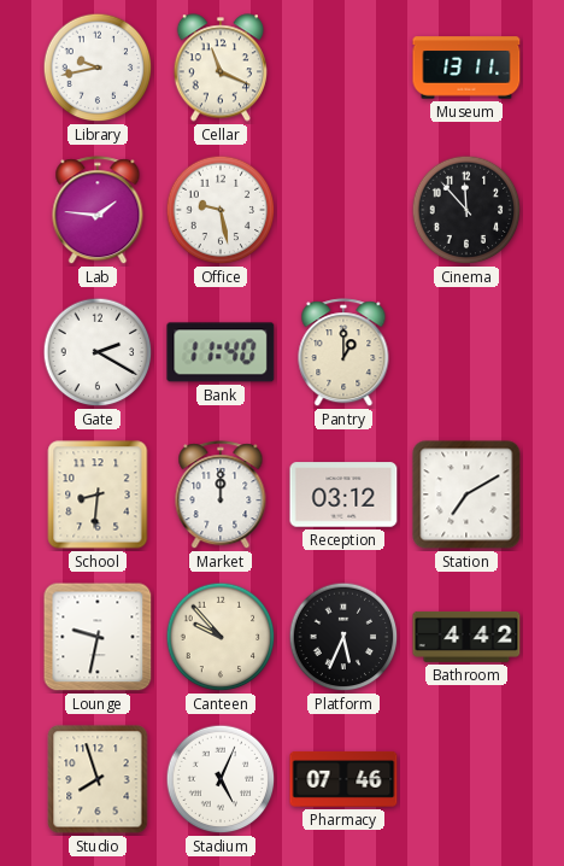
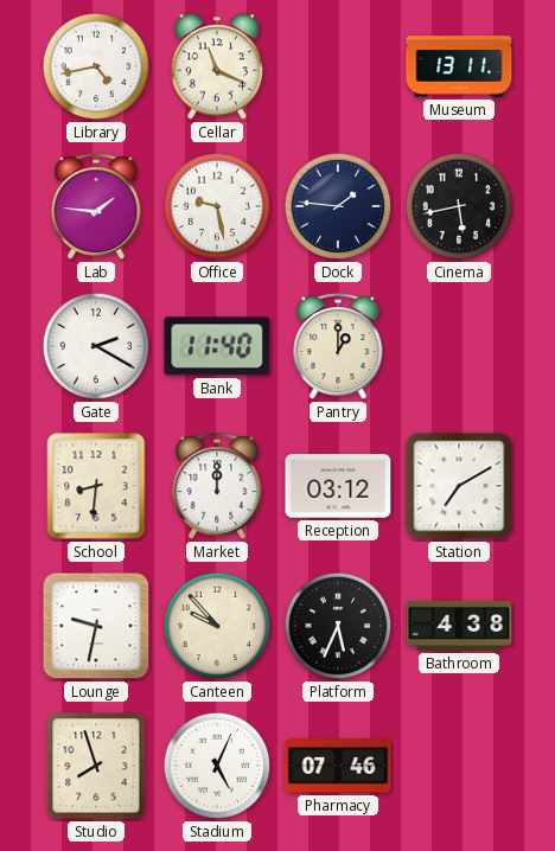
Library: 9:43 -> 4:43
Dock: none -> 1:46
Cinema: 11:53 -> 5:43
Bathroom: 4:42 -> 4:38
